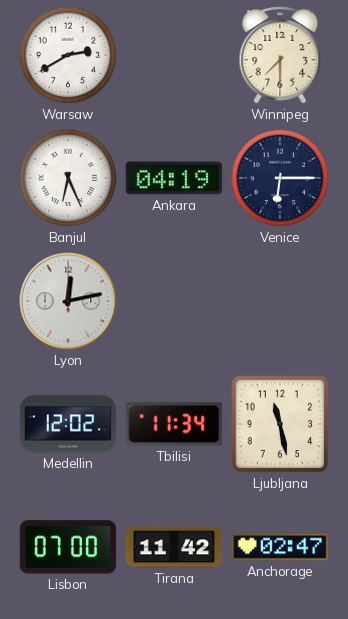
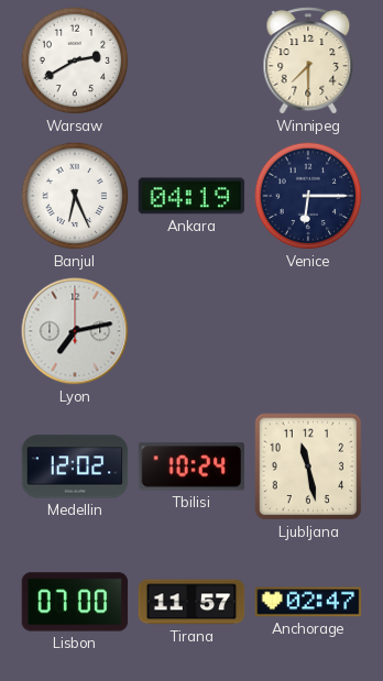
Lyon: 12:13 -> 7:13
Tbilisi: 11:34 -> 10:24
Tirana: 11:42 -> 11:57
